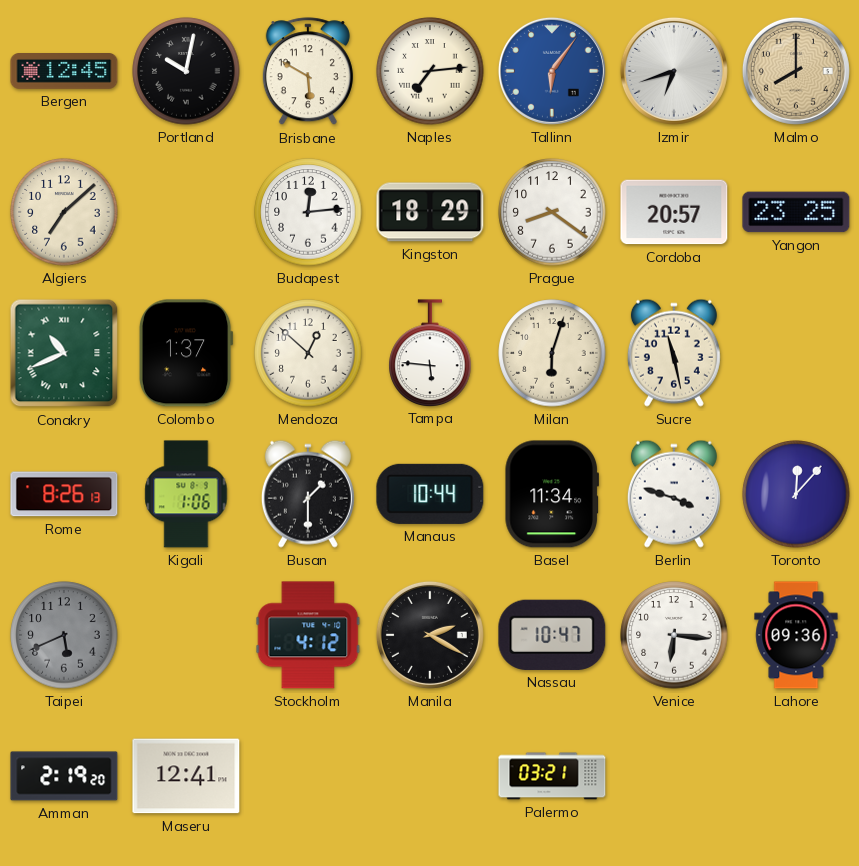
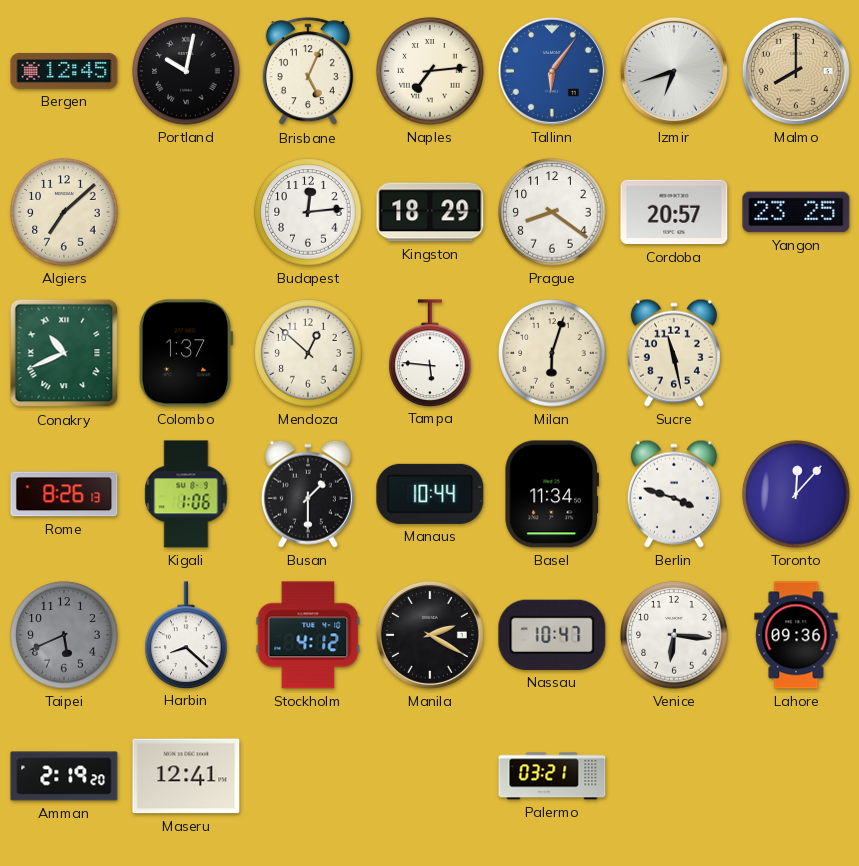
Brisbane: 5:50 -> 5:04
Harbin: none -> 8:22
